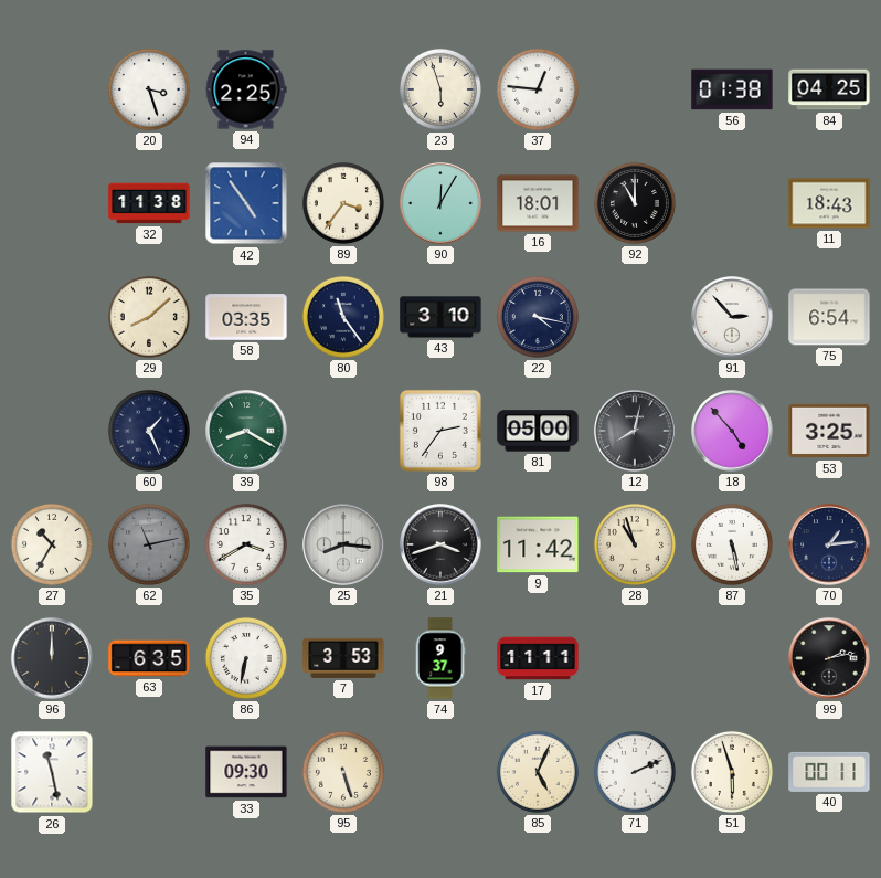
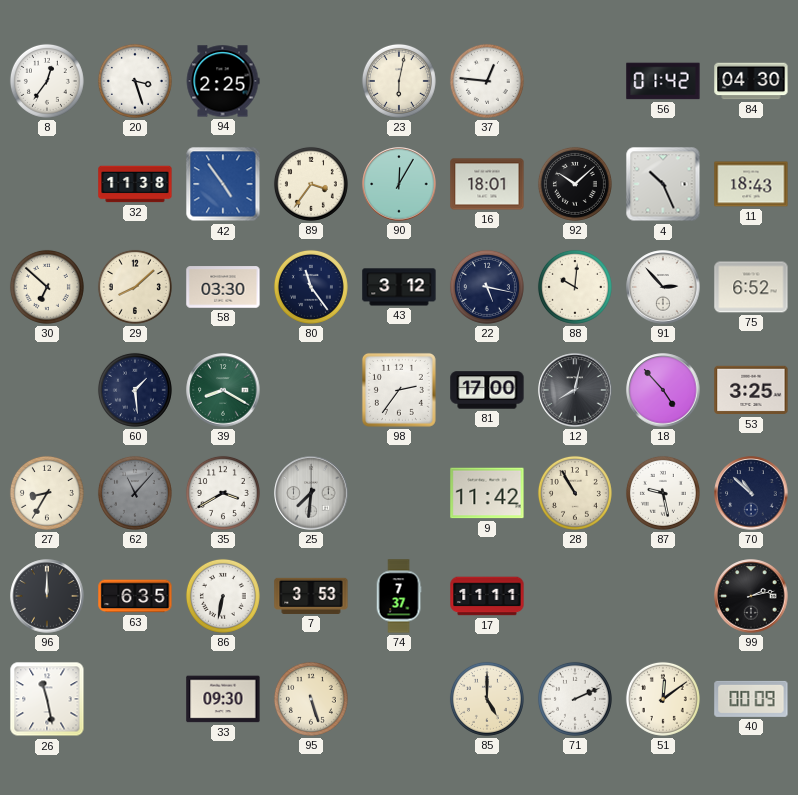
8: none -> 12:36
23: 5:57 -> 6:02
56: 01:38 -> 01:42
84: 04:25 -> 04:30
92: 11:00 -> 10:08
4: none -> 10:26
30: none -> 6:52
58: 03:35 -> 03:30
43: 3:10 -> 3:12
22: 4:17 -> 5:17
88: none -> 10:01
75: 6:54 -> 6:52
60: 1:26 -> 1:29
81: 05:00 -> 17:00
27: 10:35 -> 8:35
62: 11:13 -> 11:07
25: 8:16 -> 7:31
21: 3:42 -> none
28: 10:57 -> 10:55
87: 5:28 -> 9:28
70: 1:14 -> 10:52
74: 9:37 -> 7:37
85: 5:04 -> 5:00
51: 5:57 -> 12:09
40: 00:11 -> 00:09
